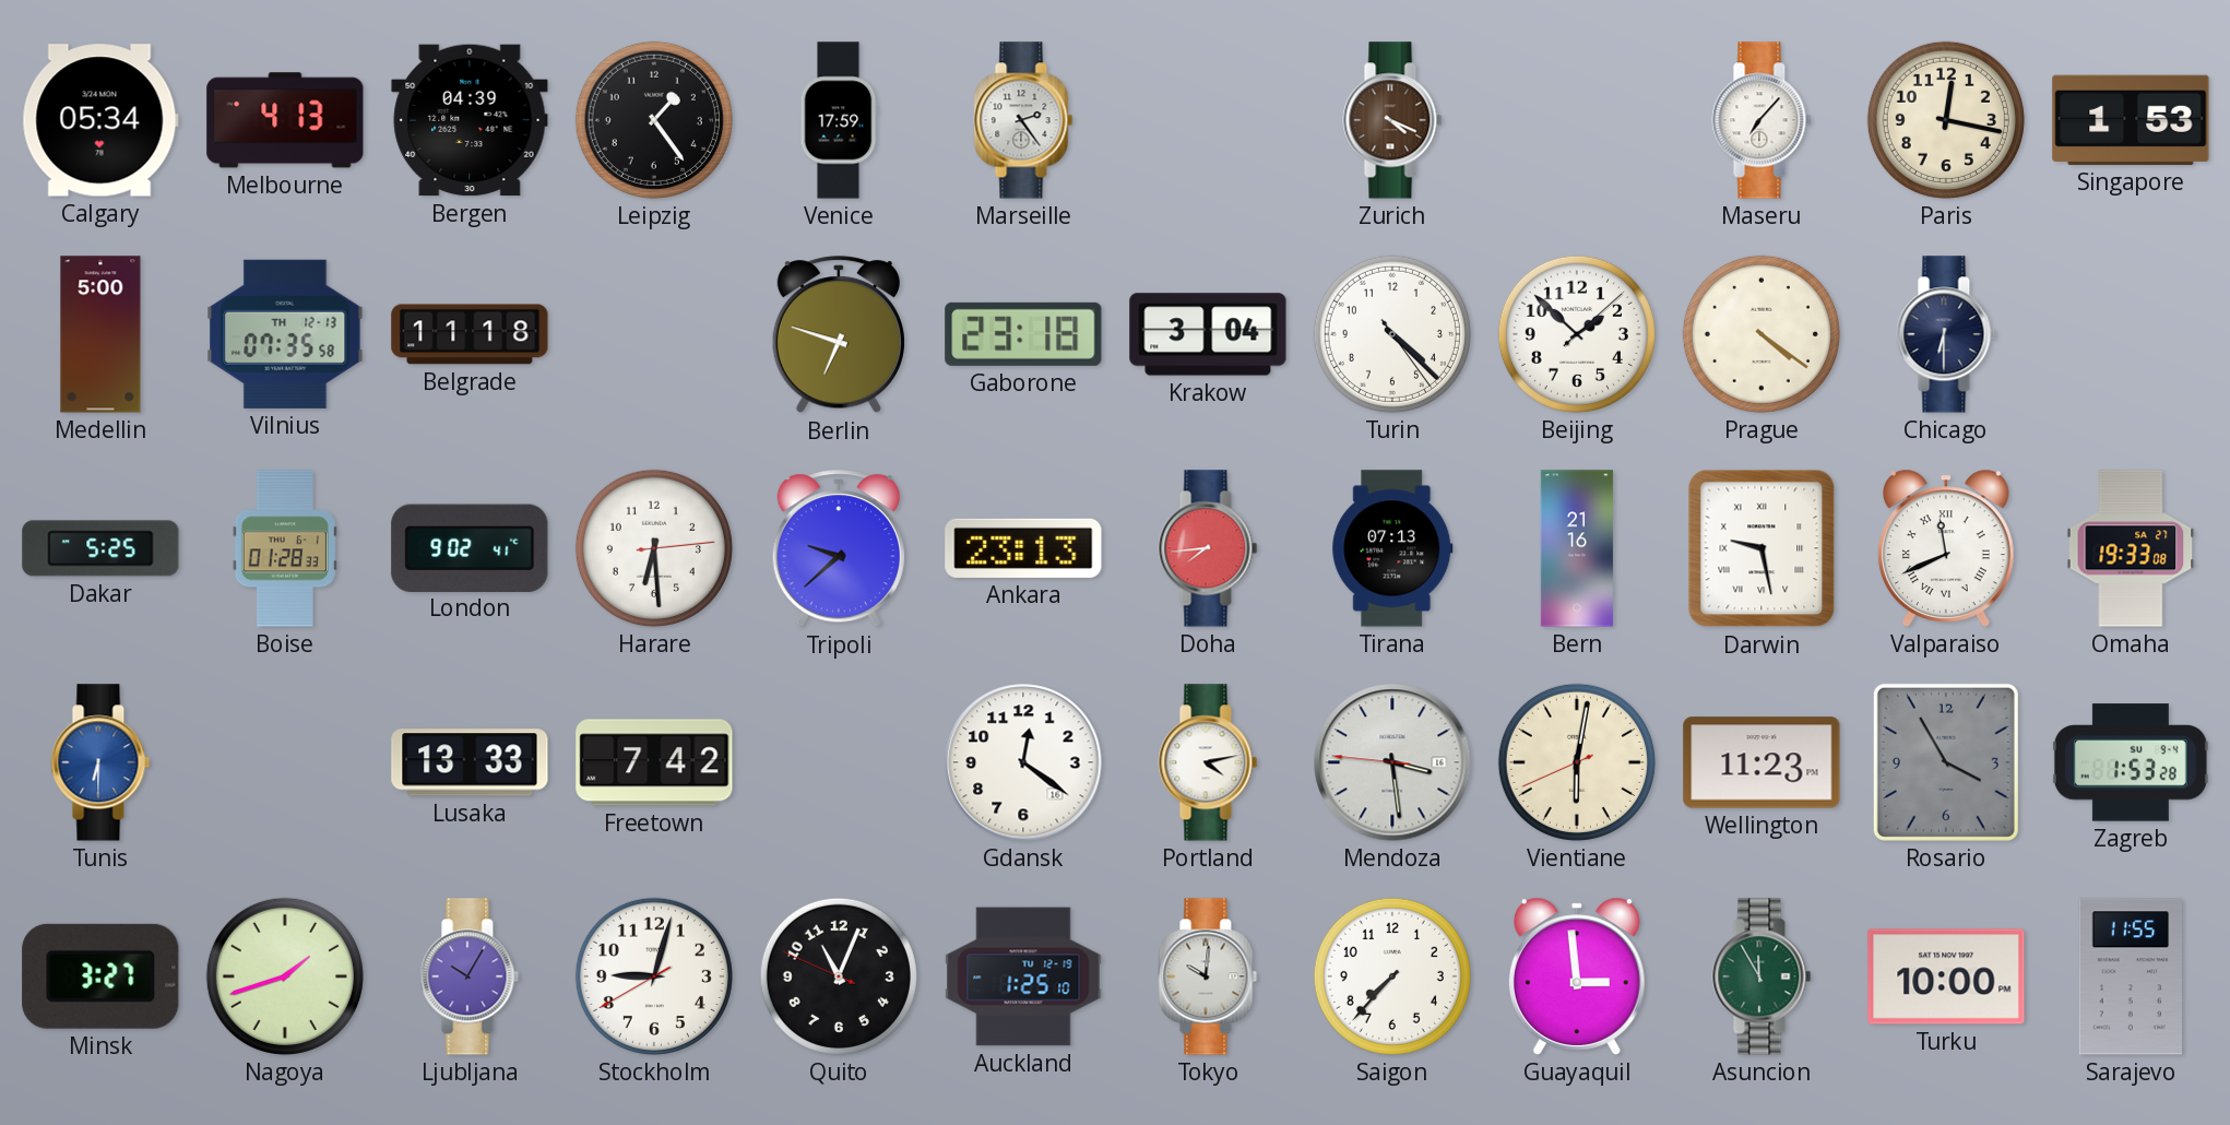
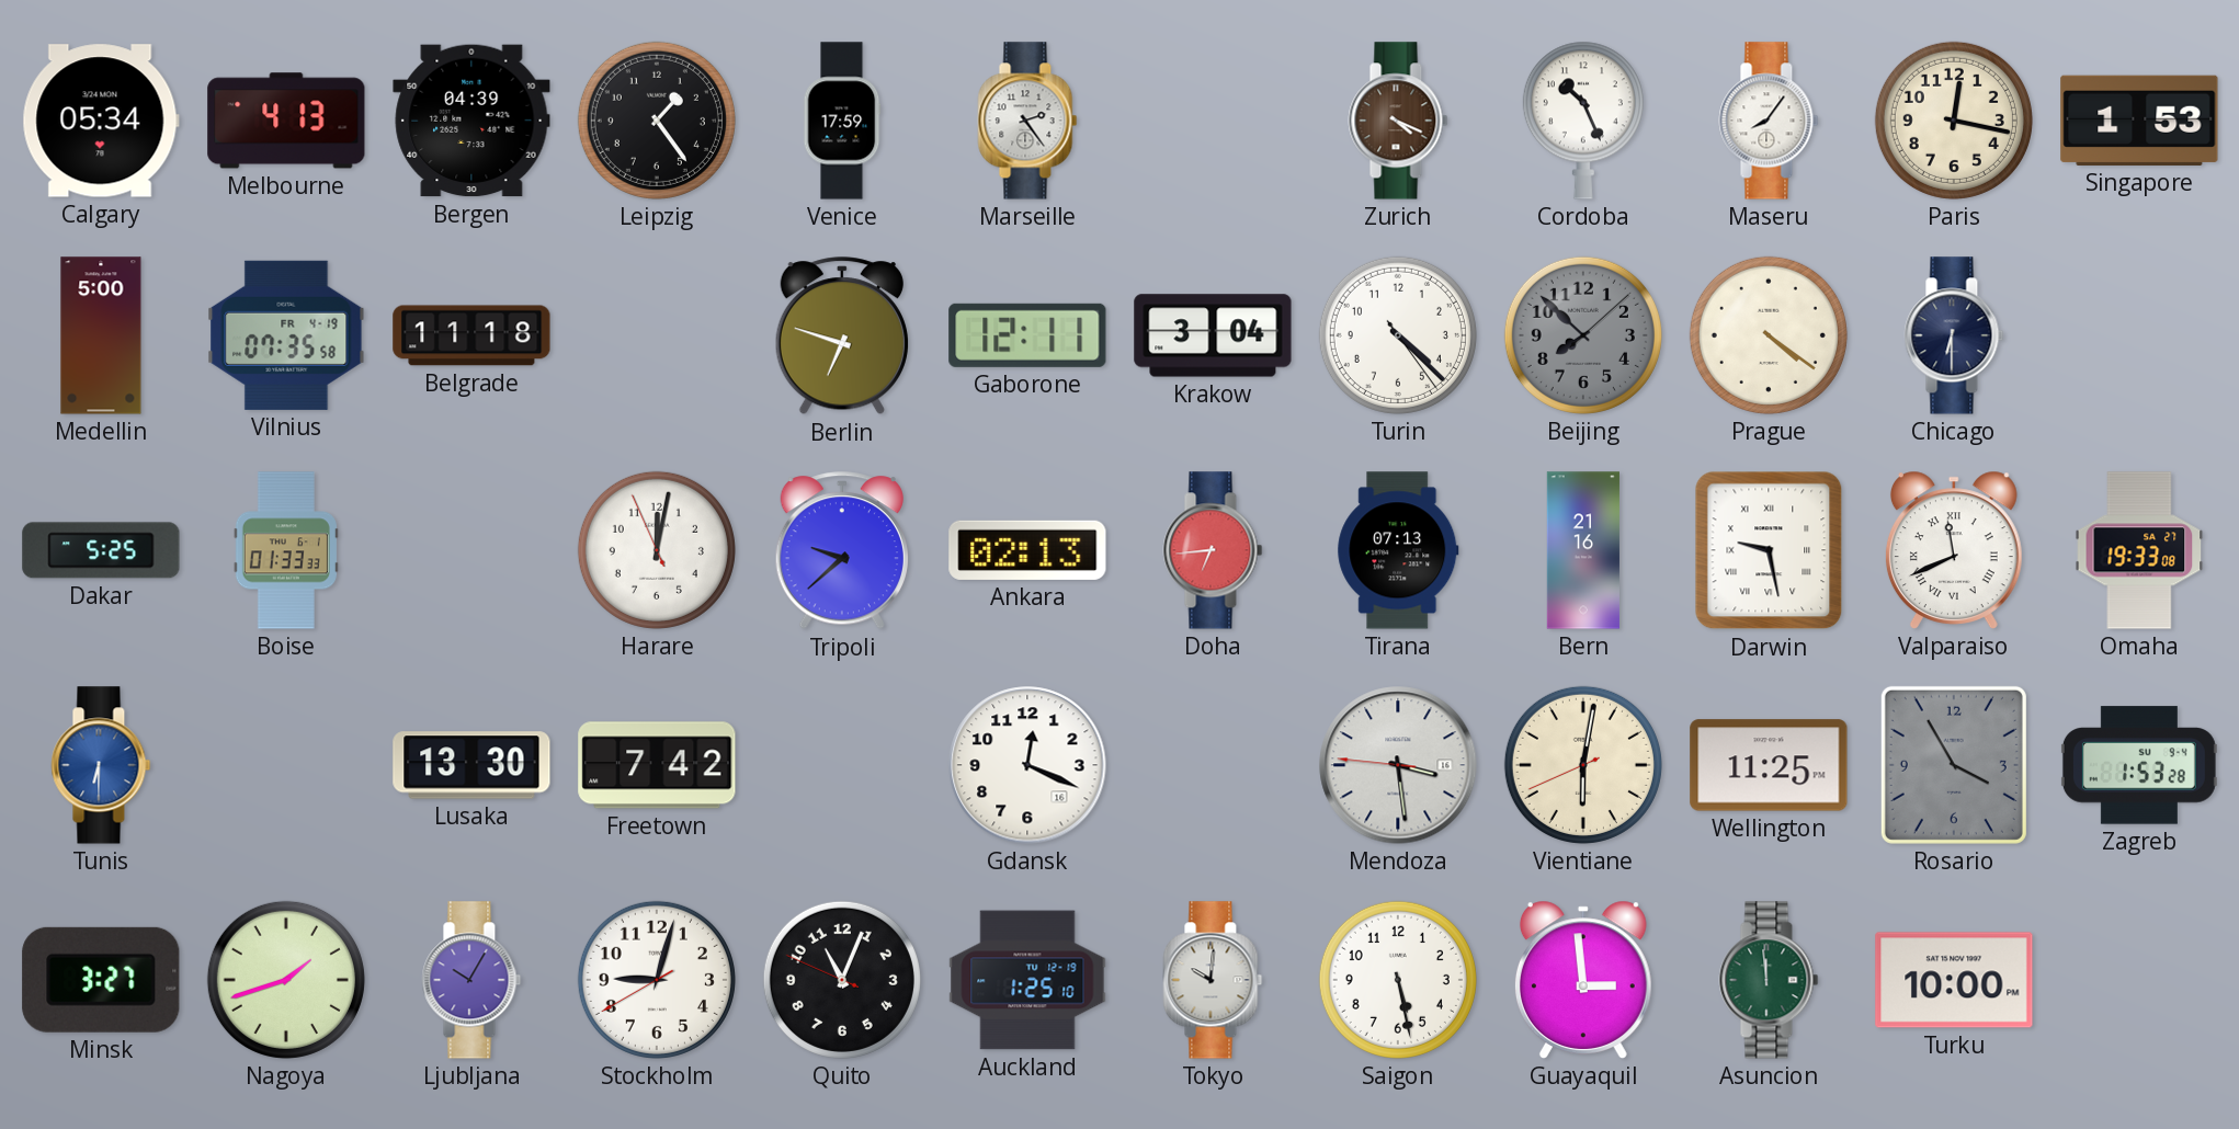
Cordoba: none -> 10:26
Maseru: 7:07 -> 8:06
Vilnius date: TH 12-13 -> FR 4-19
Gaborone: 23:18 -> 12:11
Beijing: 1:52 -> 7:52
Beijing dial: white -> grey
Boise: 01:28 -> 01:33
London: 9:02 -> none
Harare: 6:29 -> 12:01
Ankara: 23:13 -> 02:13
Doha: 7:44 -> 6:44
Lusaka: 13:33 -> 13:30
Gdansk: 12:21 -> 12:19
Portland: 4:13 -> none
Wellington: 11:23 -> 11:25
Saigon: 7:37 -> 5:28
Asuncion: 11:55 -> 11:59
Sarajevo: 11:55 -> none
